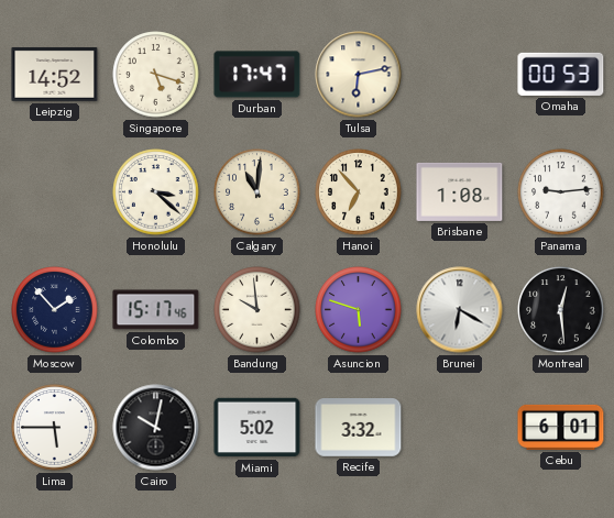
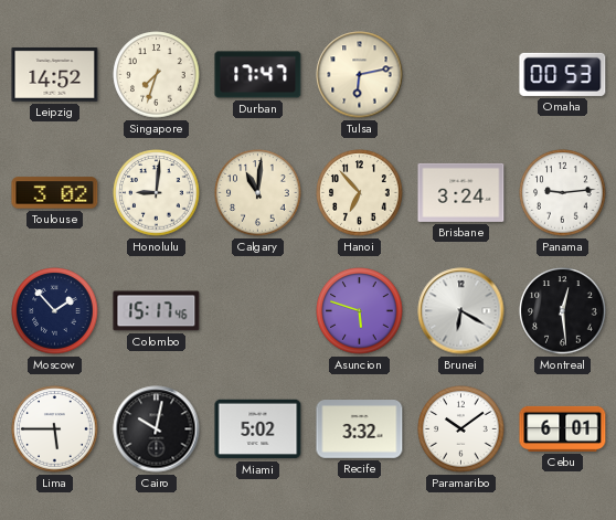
Singapore: 5:18 -> 7:33
Toulouse: none -> 3:02
Honolulu: 3:22 -> 9:01
Brisbane: 1:08 -> 3:24
Bandung: 9:59 -> none
Paramaribo: none -> 10:09
